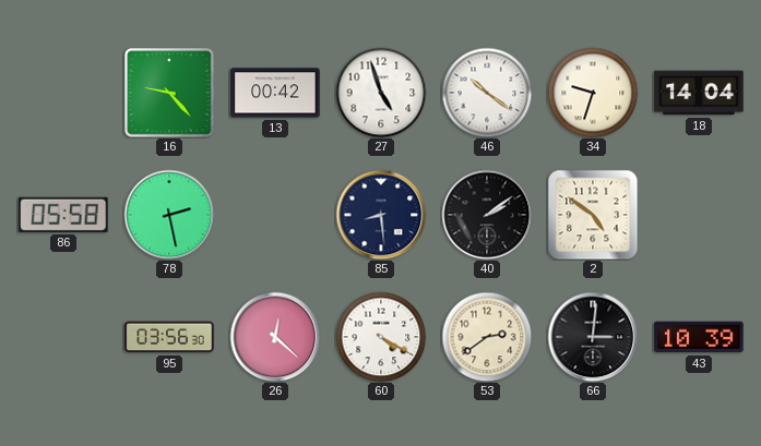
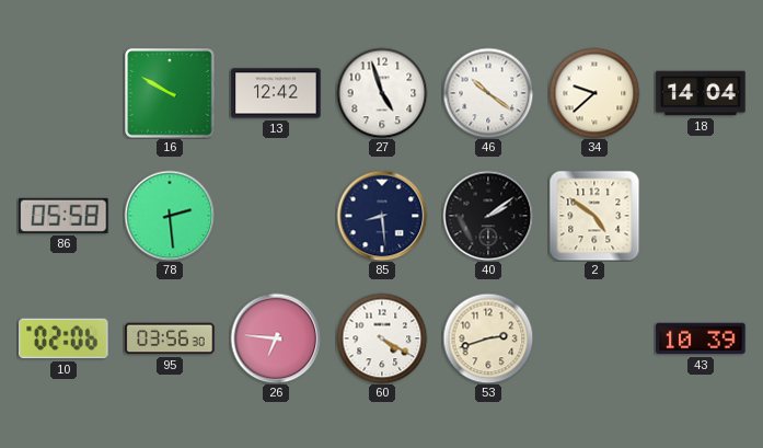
16: 9:23 -> 9:50
13: 00:42 -> 12:42
34: 9:33 -> 9:38
78: 2:28 -> 2:29
10: none -> 02:06
26: 12:22 -> 6:46
53: 2:39 -> 2:42
66: 3:01 -> none
